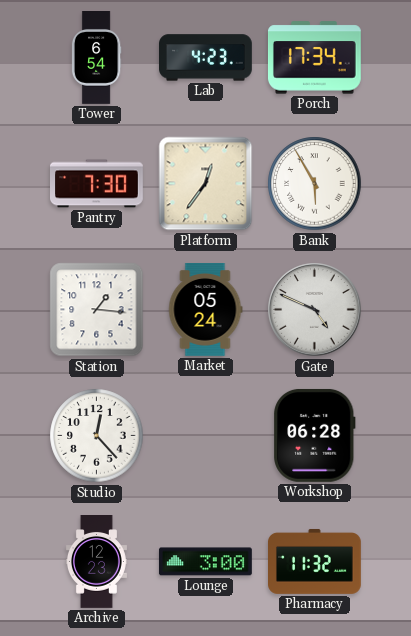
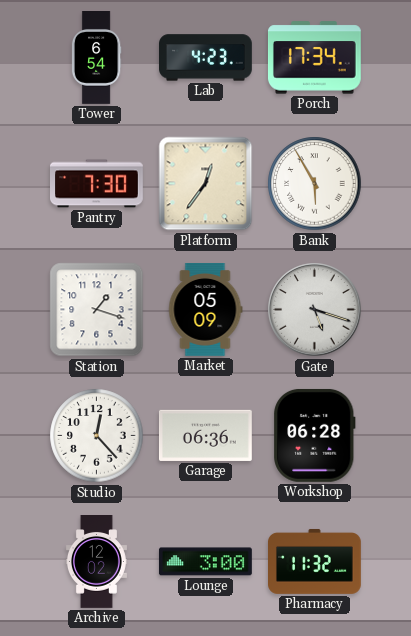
Station: 1:16 -> 1:18
Market: 05:24 -> 05:09
Gate: 4:49 -> 5:18
Garage: none -> 06:36
Archive: 12:23 -> 12:02
